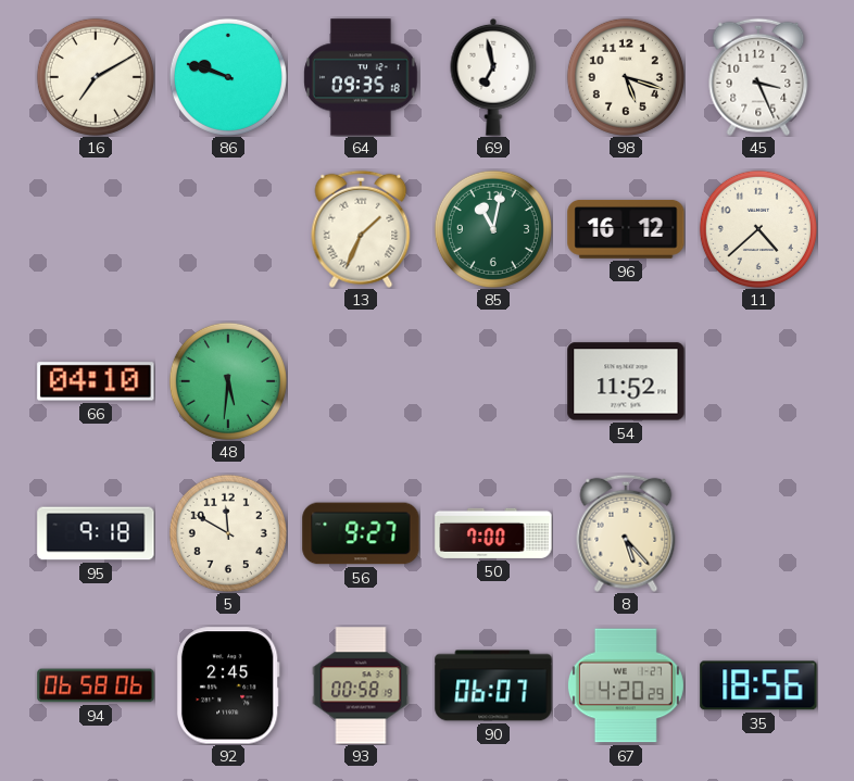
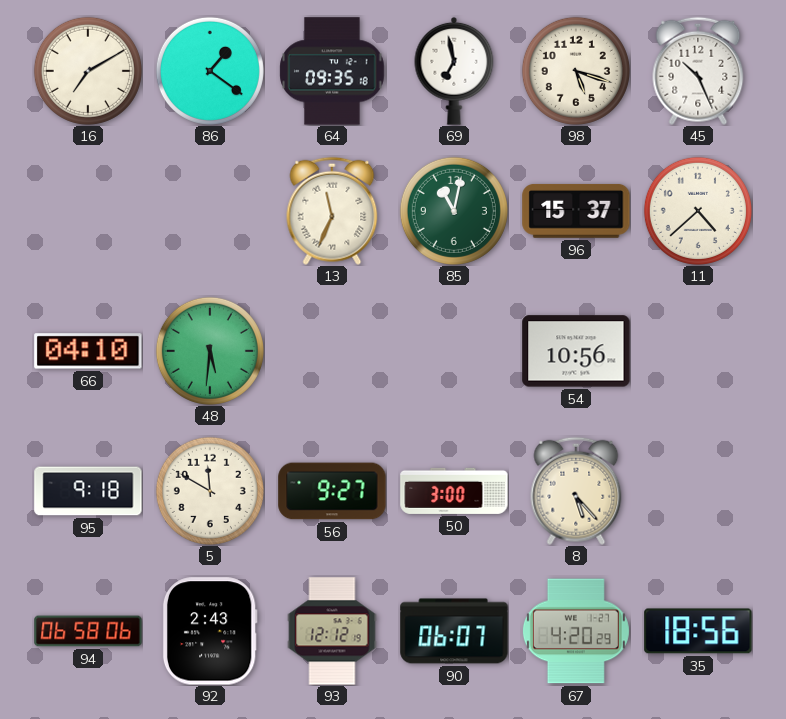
86: 9:48 -> 1:21
45: 3:26 -> 10:26
13: 1:34 -> 11:34
96: 16:12 -> 15:37
54: 11:52 -> 10:56
50: 7:00 -> 3:00
92: 2:45 -> 2:43
93: 00:58 -> 12:12
